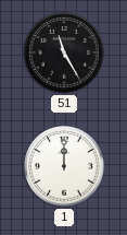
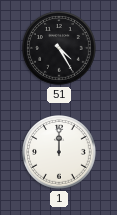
51: 11:25 -> 4:25
